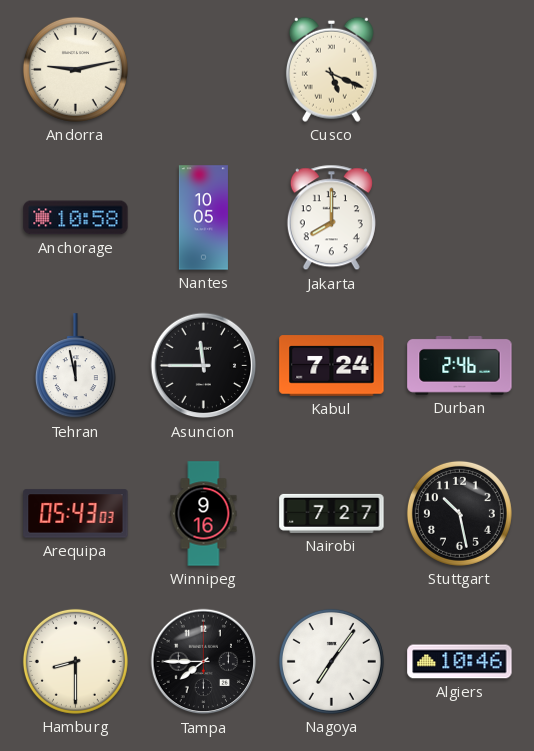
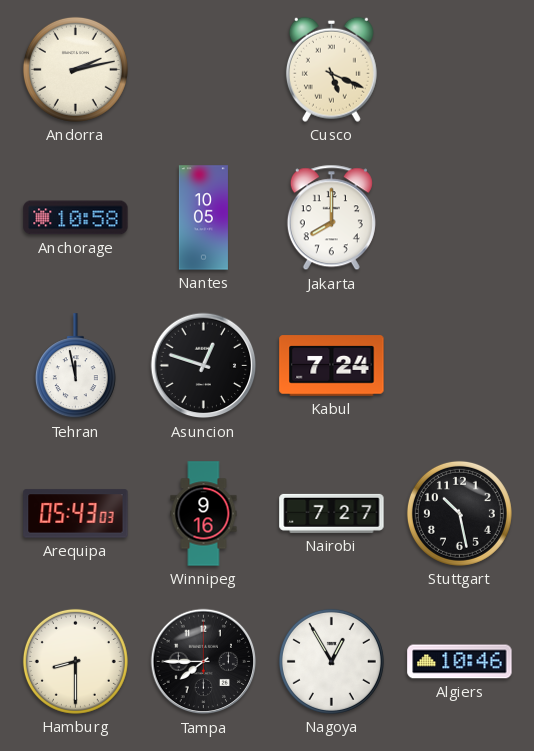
Andorra: 9:13 -> 2:13
Asuncion: 11:45 -> 12:48
Durban: 2:46 -> none
Nagoya: 7:06 -> 12:55
